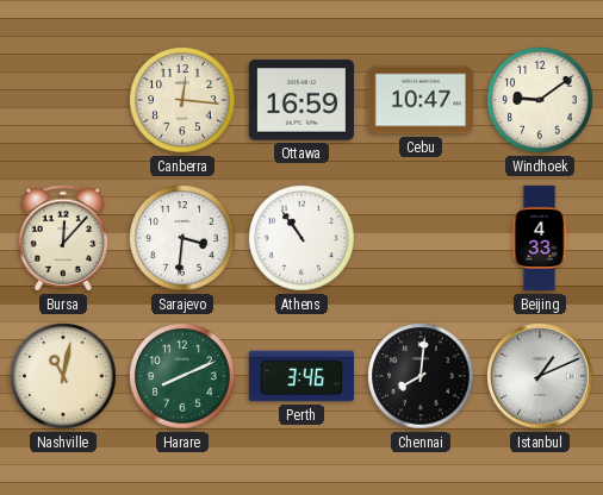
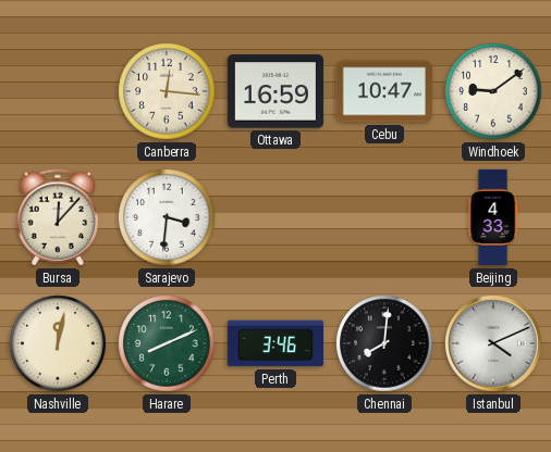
Athens: 10:54 -> none
Nashville: 11:02 -> 12:02
Istanbul: 1:11 -> 4:11
